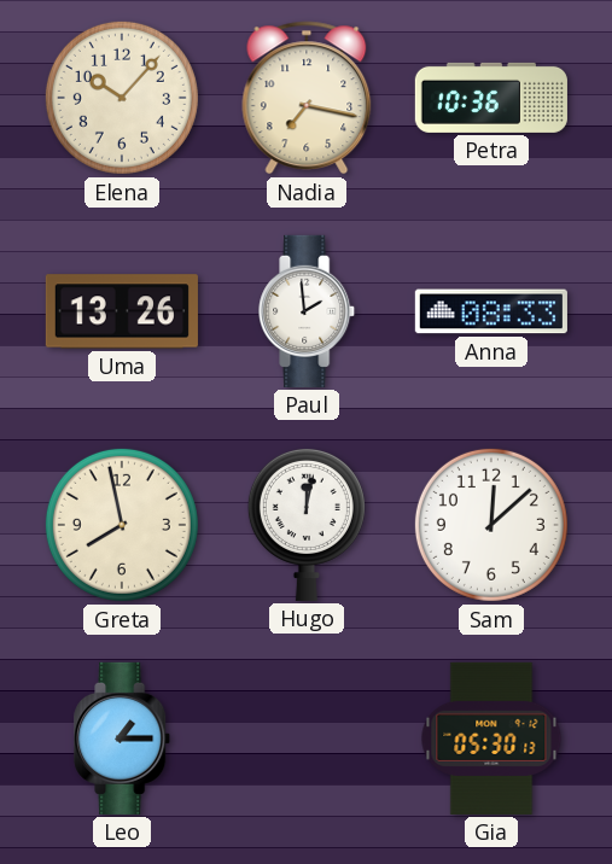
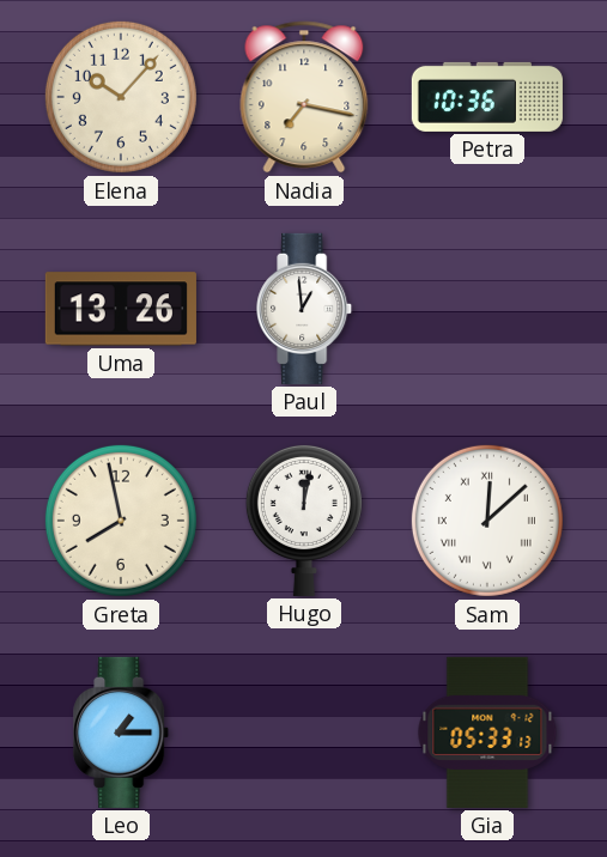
Paul: 1:59 -> 12:59
Anna: 08:33 -> none
Sam numerals: Arabic -> Roman
Gia: 05:30 -> 05:33
